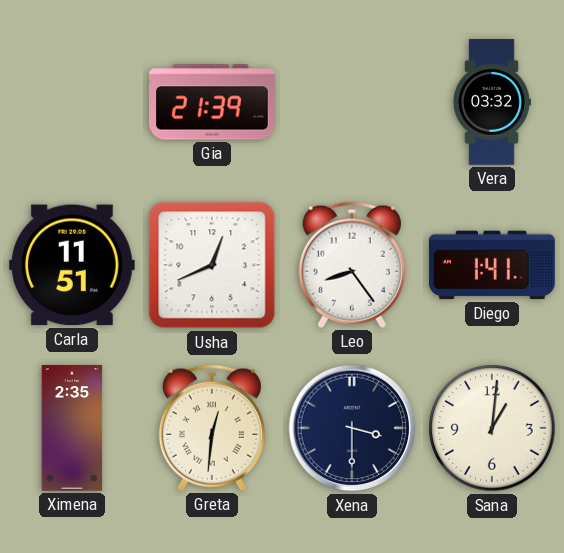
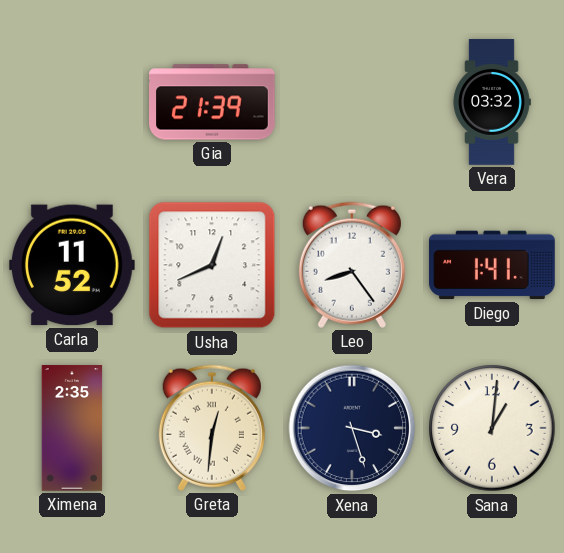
Carla: 11:51 -> 11:52
Xena: 3:30 -> 3:27
